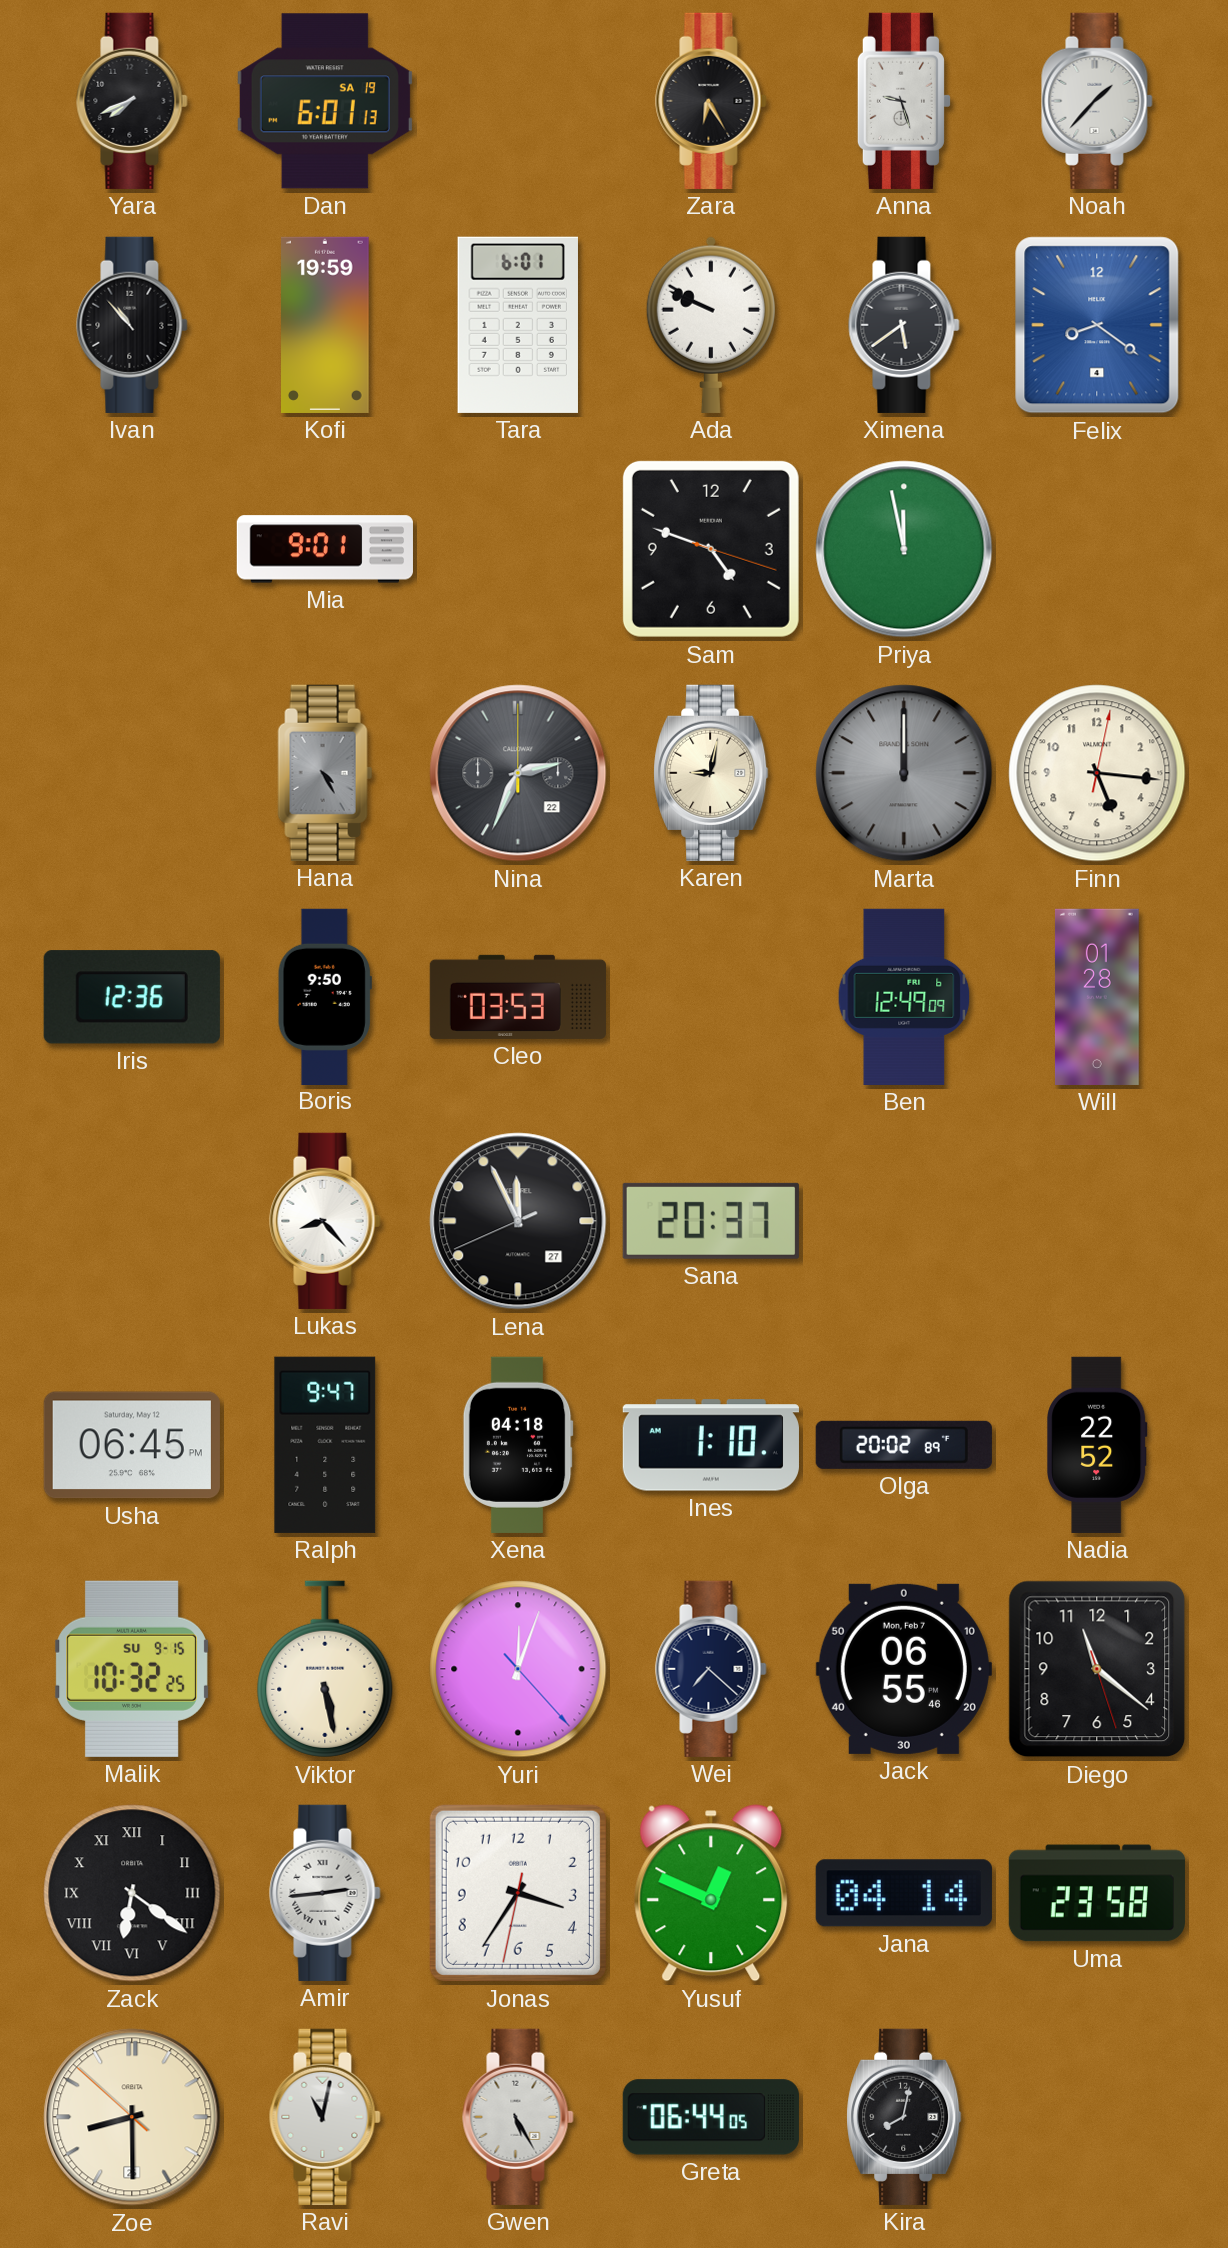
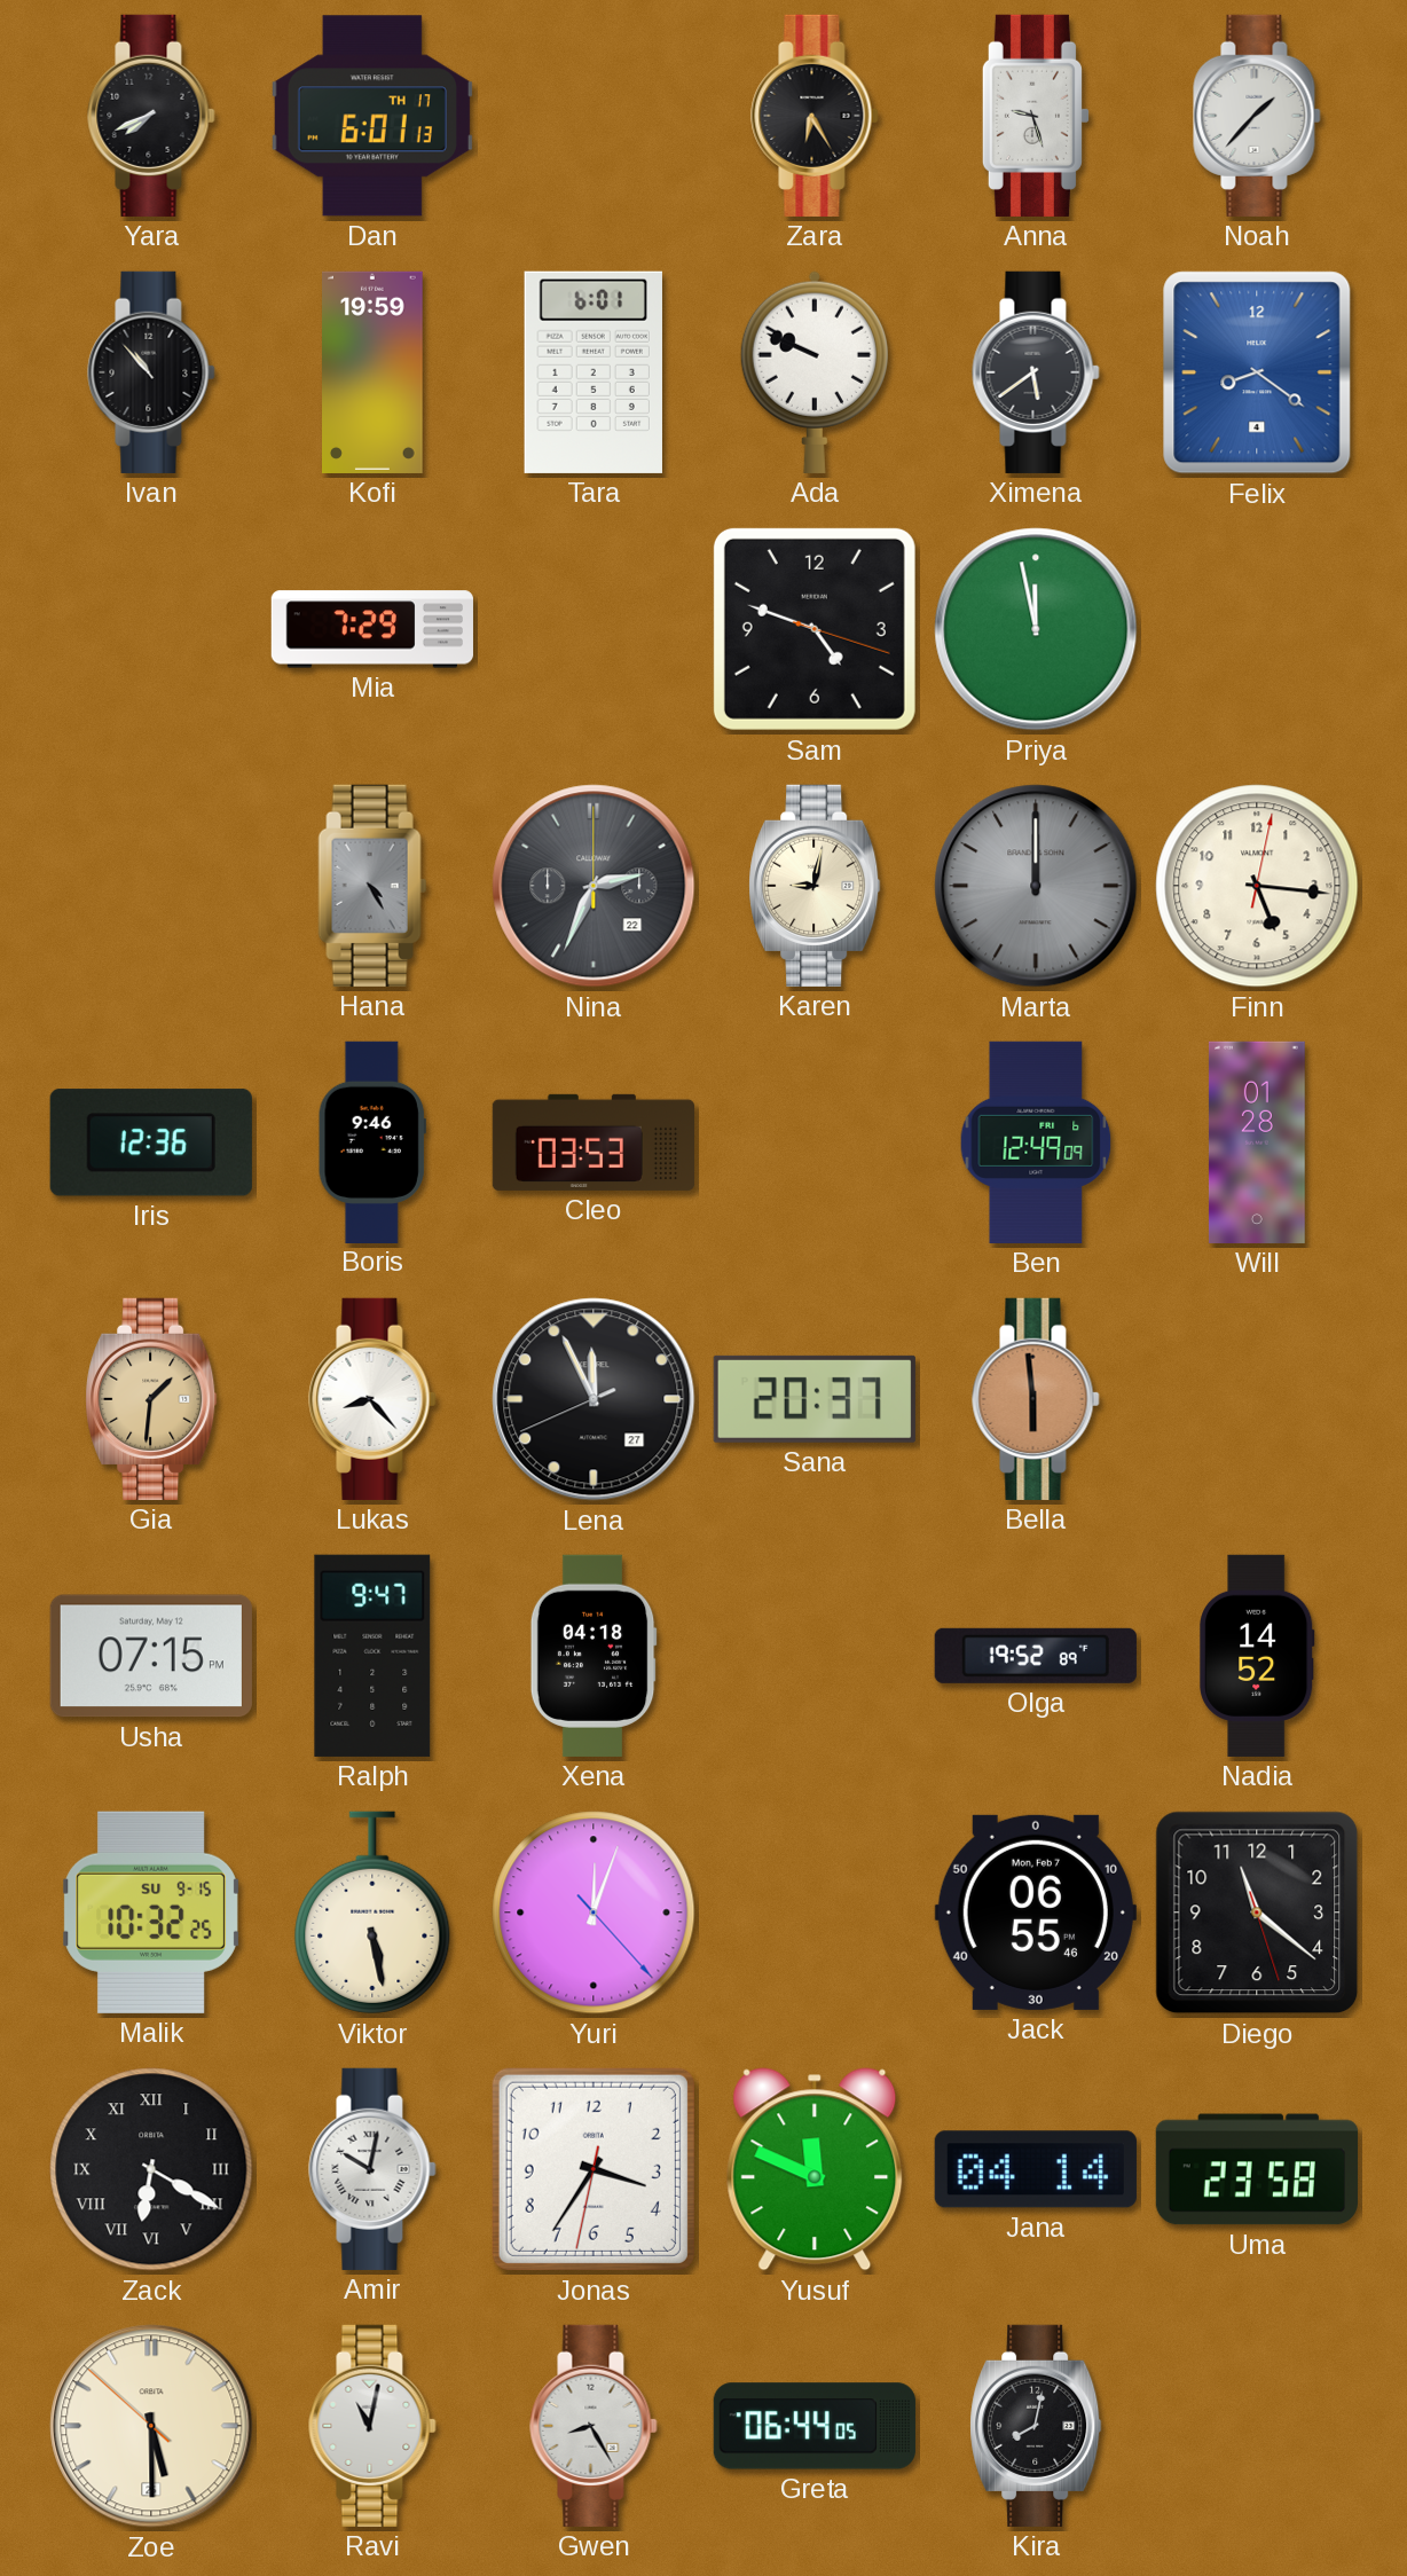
Dan date: SA 19 -> TH 17
Mia: 9:01 -> 7:29
Boris: 9:50 -> 9:46
Gia: none -> 1:31
Bella: none -> 5:59
Usha: 06:45 -> 07:15
Ines: 1:10 -> none
Olga: 20:02 -> 19:52
Nadia: 22:52 -> 14:52
Wei: 7:22 -> none
Zack: 6:21 -> 6:20
Amir: 2:44 -> 10:02
Yusuf: 12:49 -> 11:49
Zoe: 8:29 -> 5:29
Gwen: 5:25 -> 8:25
